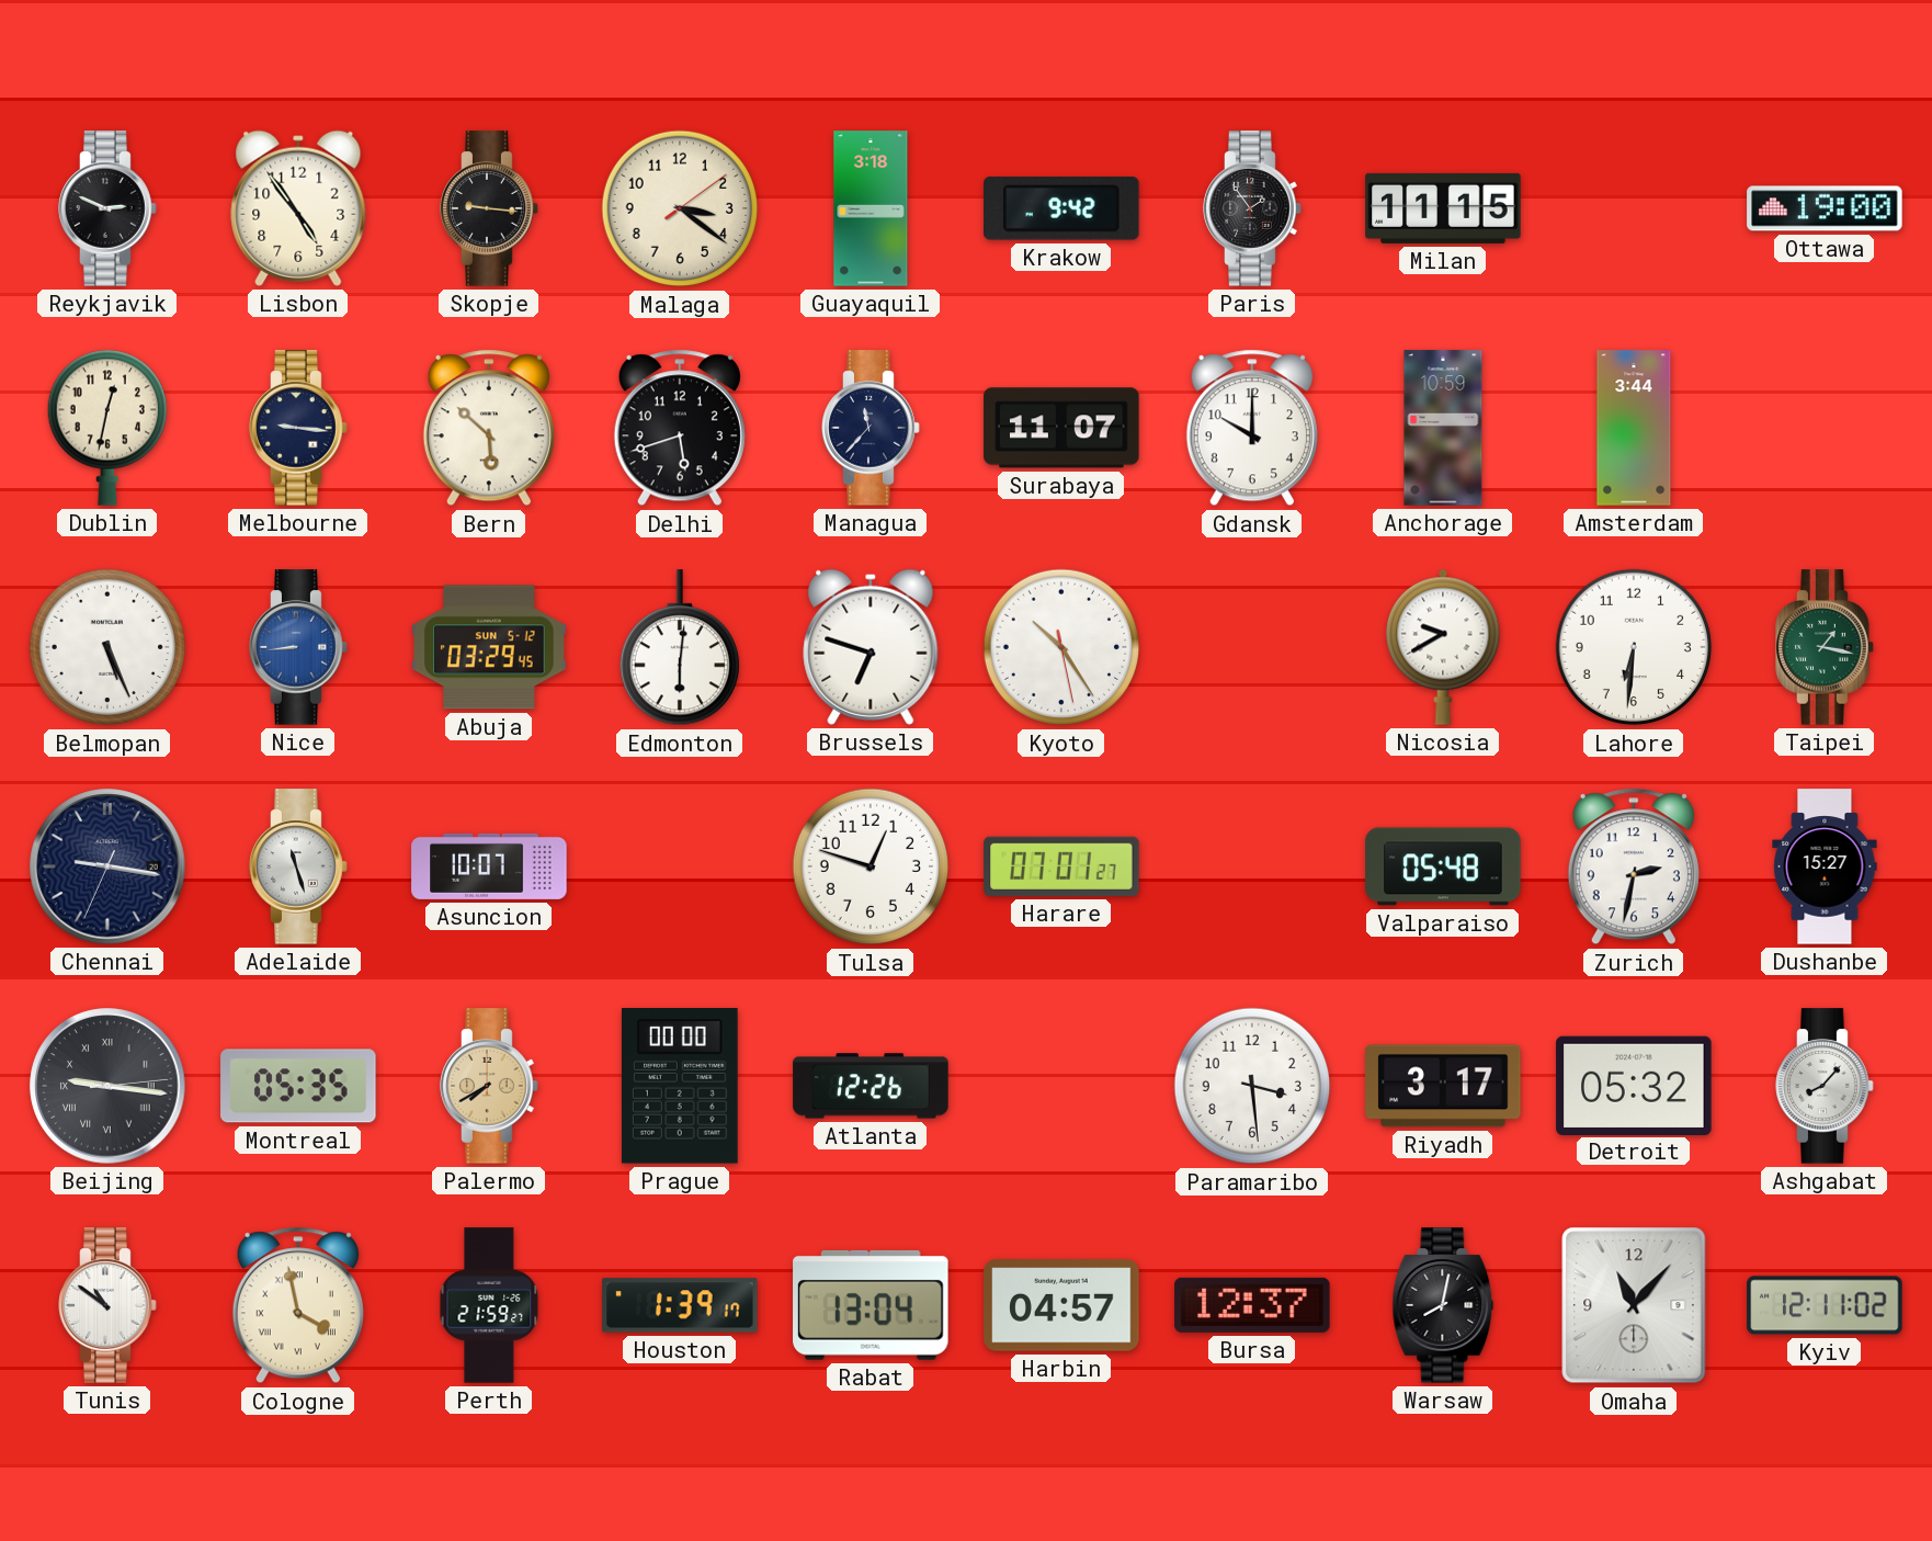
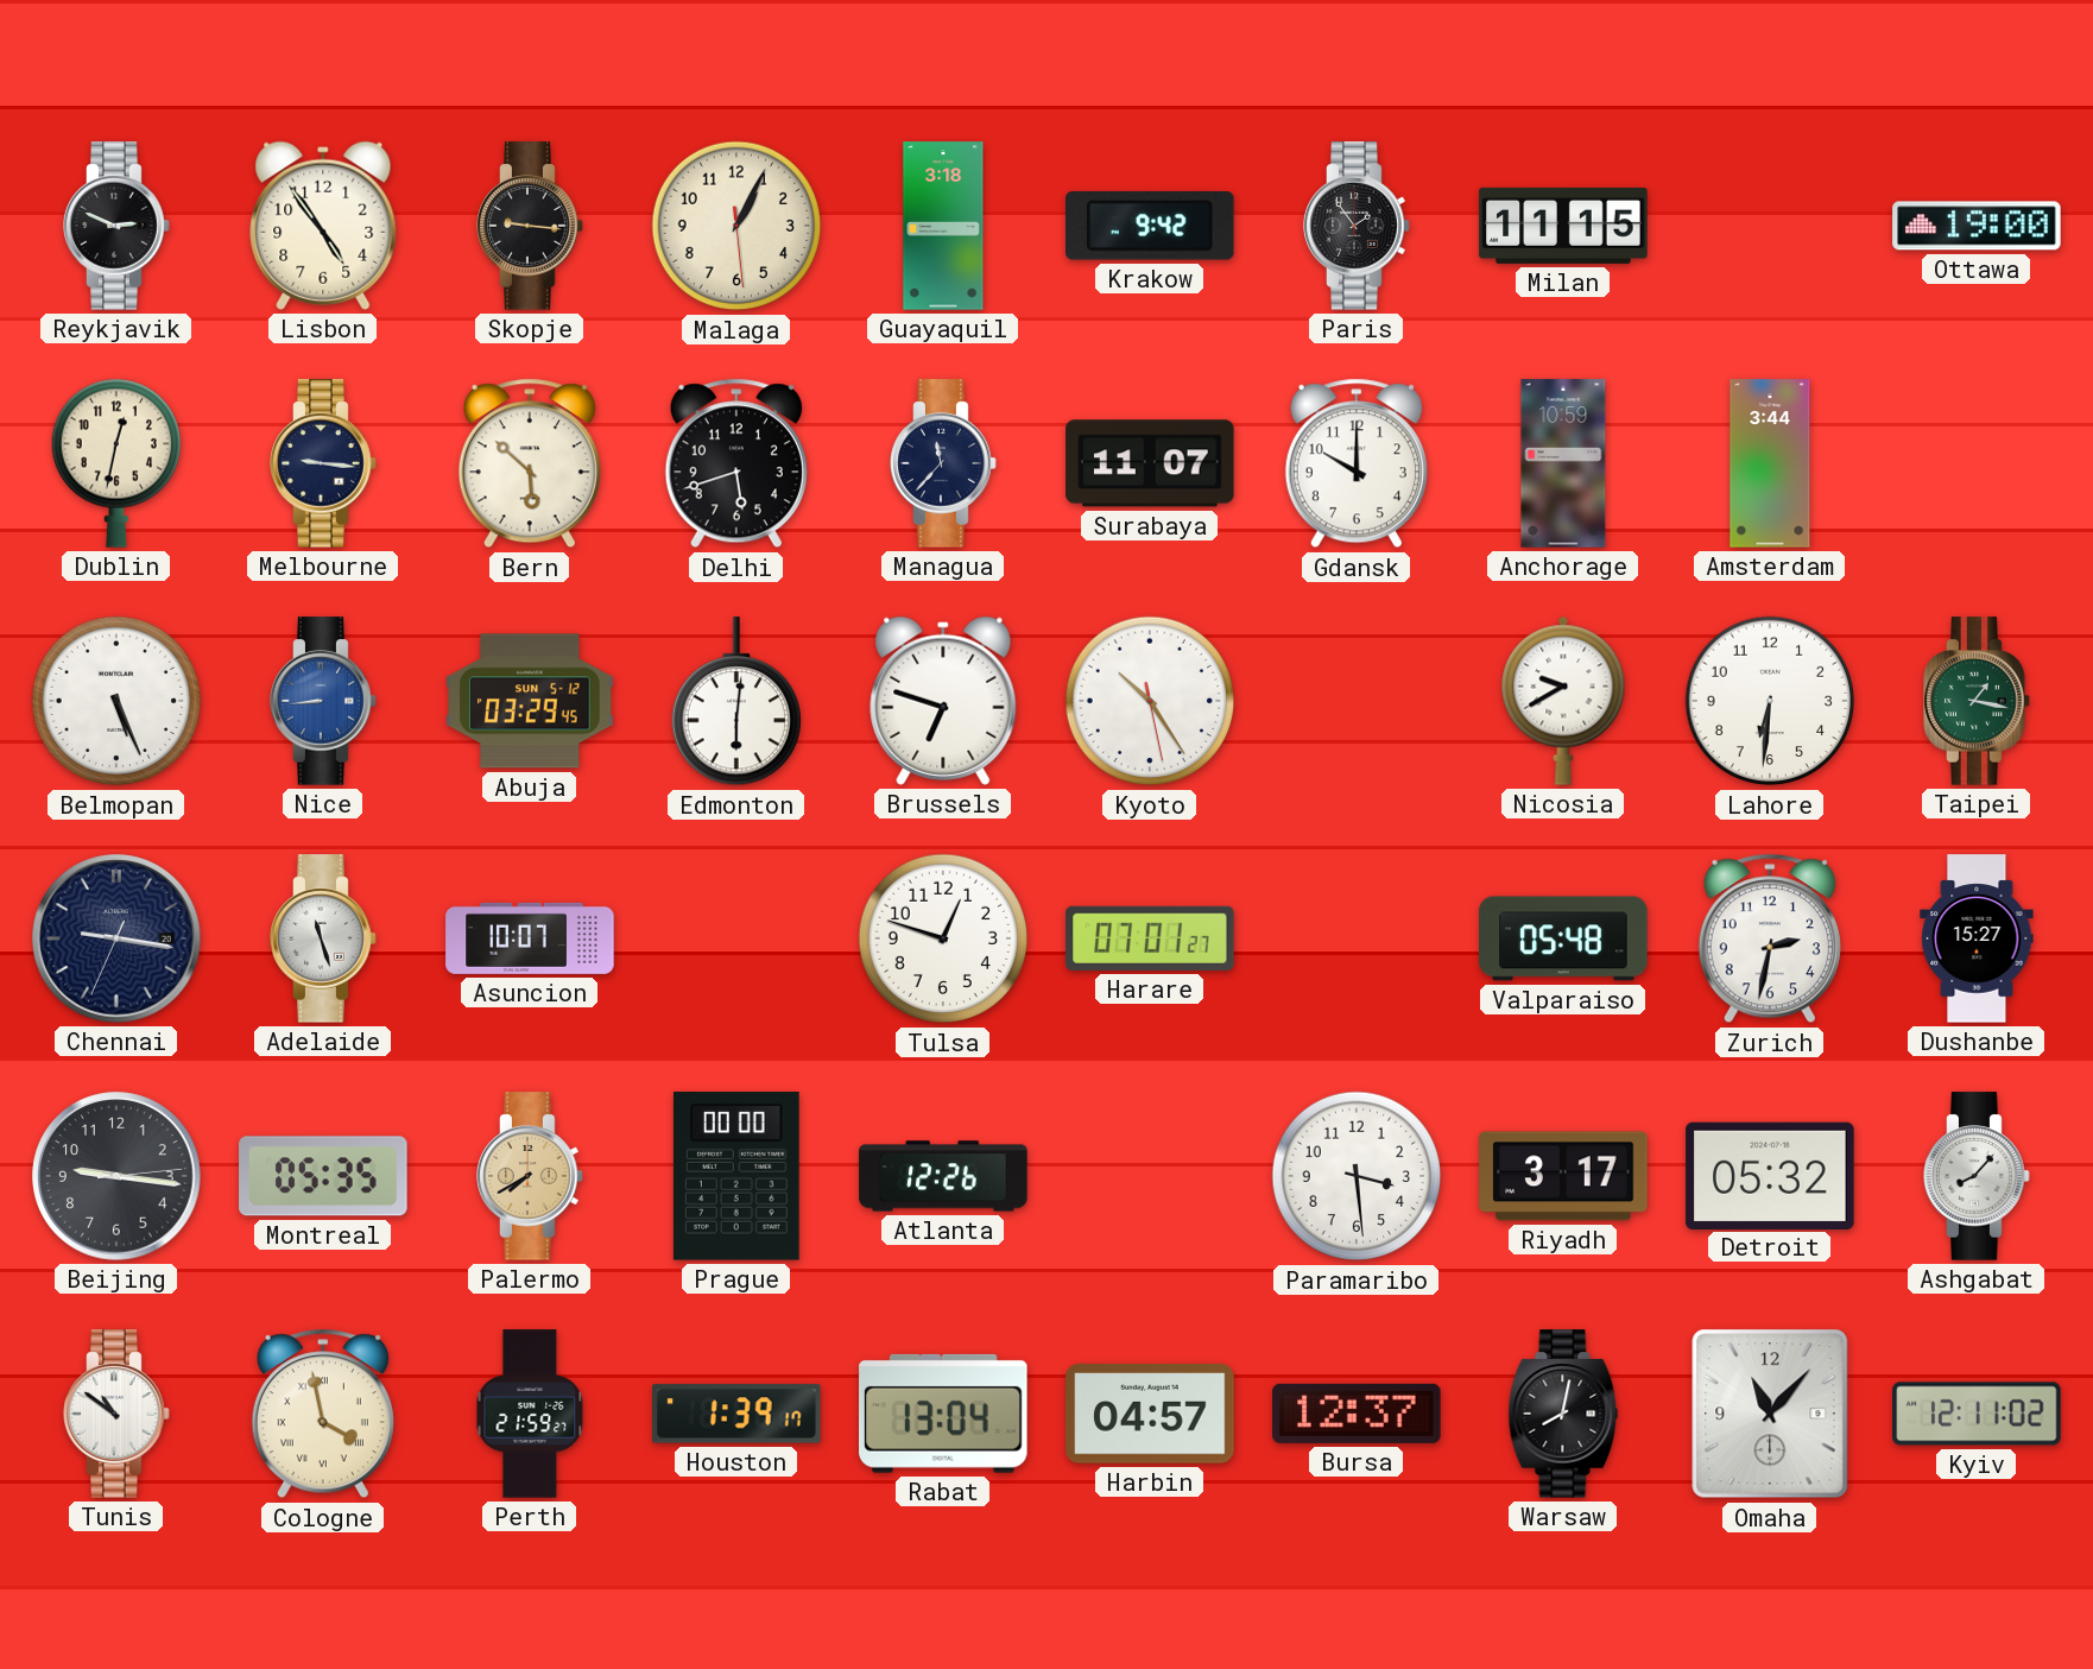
Malaga: 3:21 -> 1:04
Beijing numerals: Roman -> Arabic
